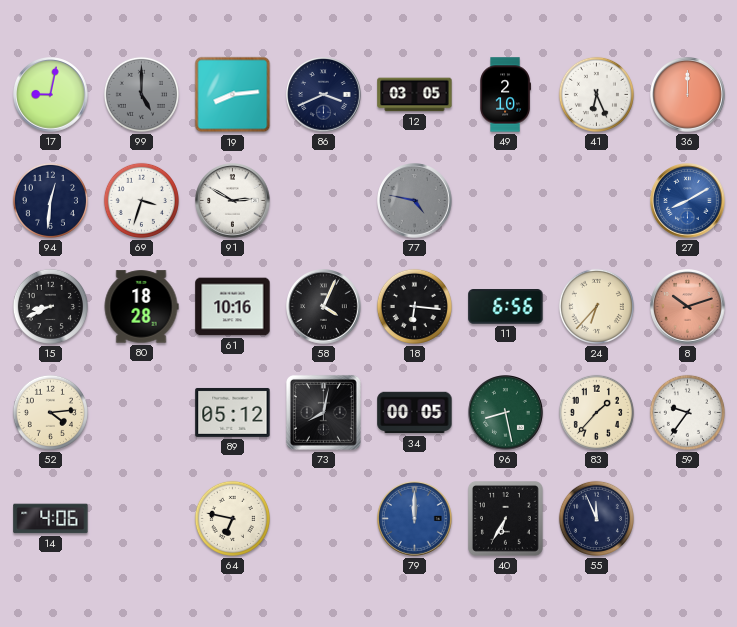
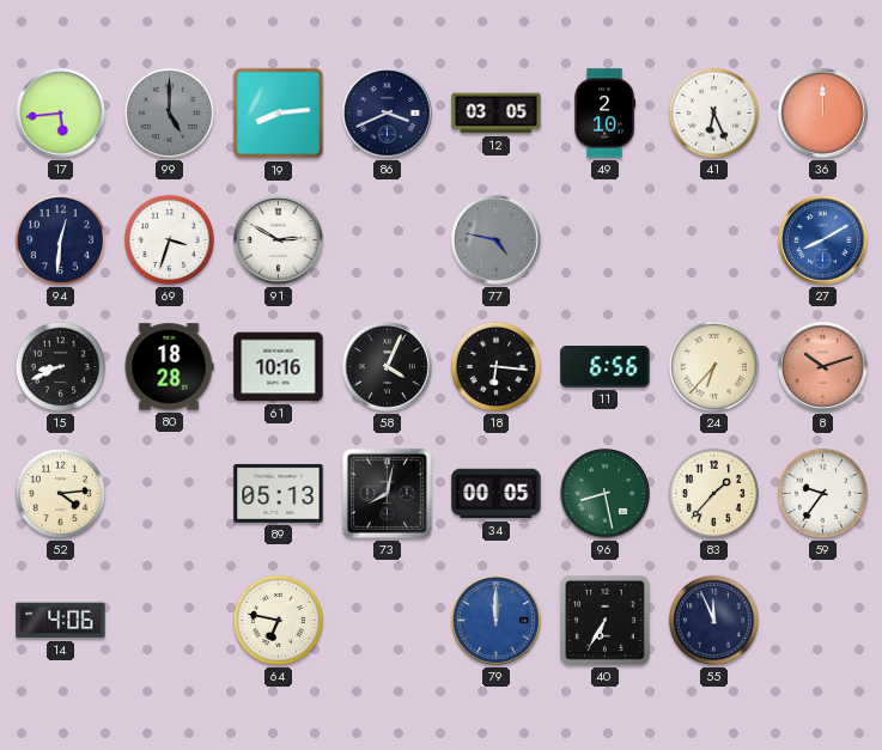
17: 9:02 -> 5:44
89: 05:12 -> 05:13
